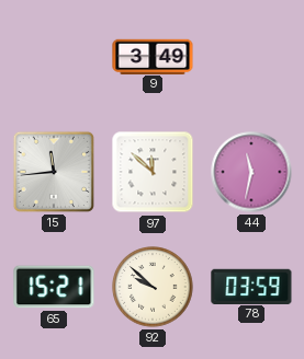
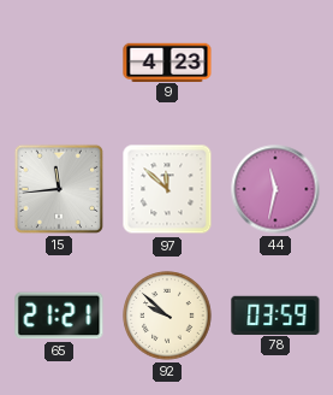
9: 3:49 -> 4:23
65: 15:21 -> 21:21
